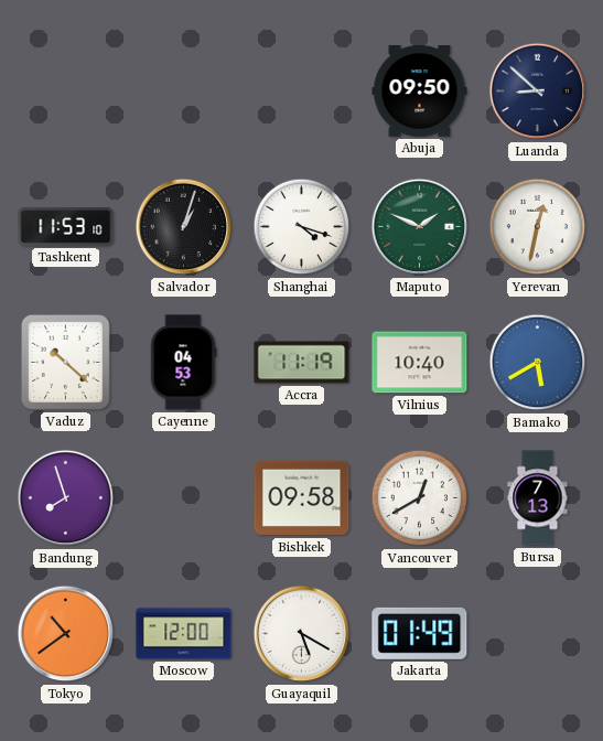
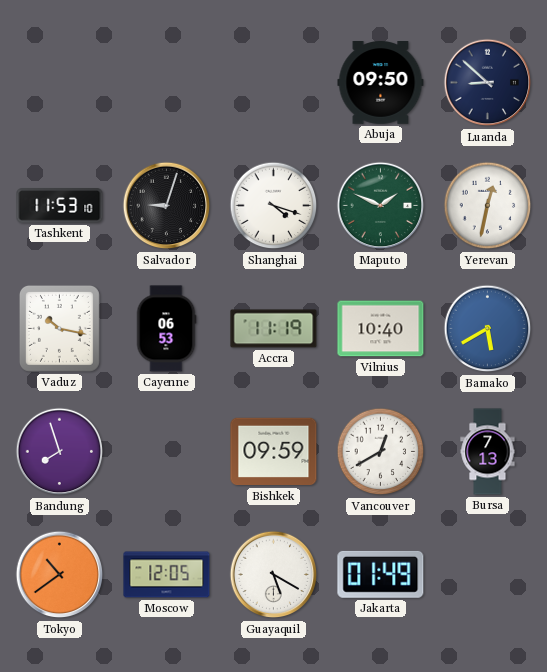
Salvador: 1:03 -> 9:03
Vaduz: 10:22 -> 10:17
Cayenne: 04:53 -> 06:53
Bishkek: 09:58 -> 09:59
Moscow: 12:00 -> 12:05
